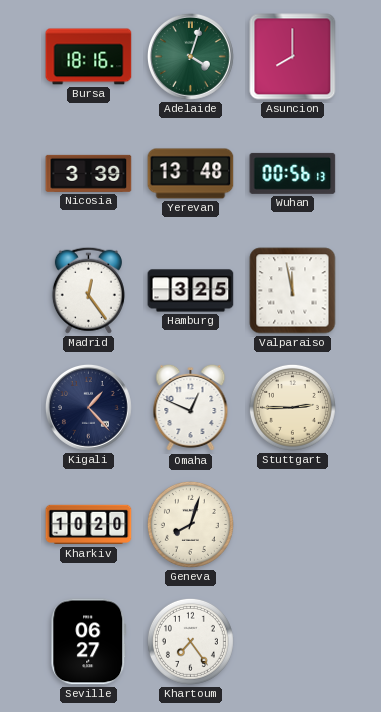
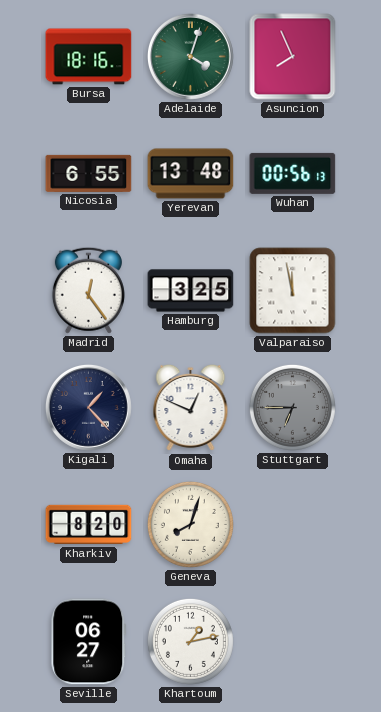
Asuncion: 8:00 -> 7:56
Nicosia: 3:39 -> 6:55
Stuttgart: 2:45 -> 6:45
Stuttgart dial: cream -> grey
Kharkiv: 10:20 -> 8:20
Khartoum: 7:24 -> 1:13
